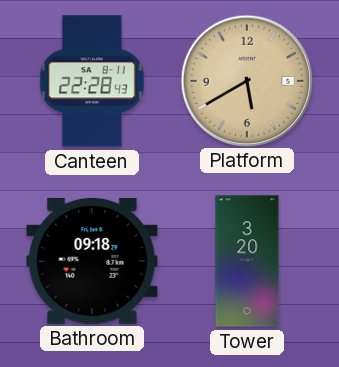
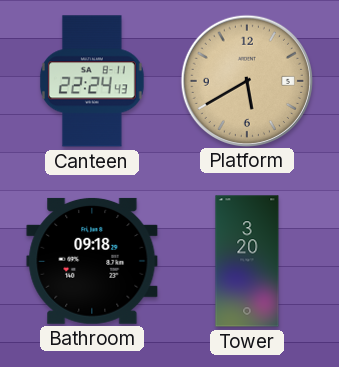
Canteen: 22:28 -> 22:24
